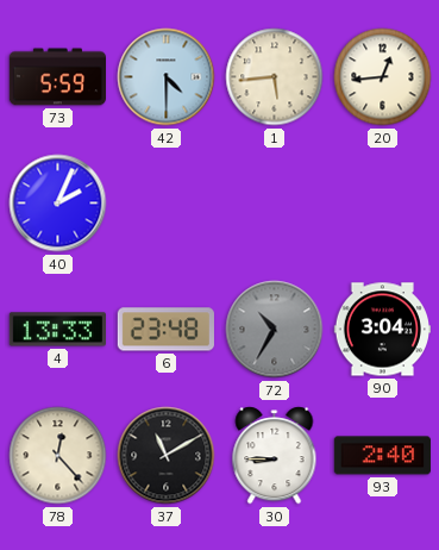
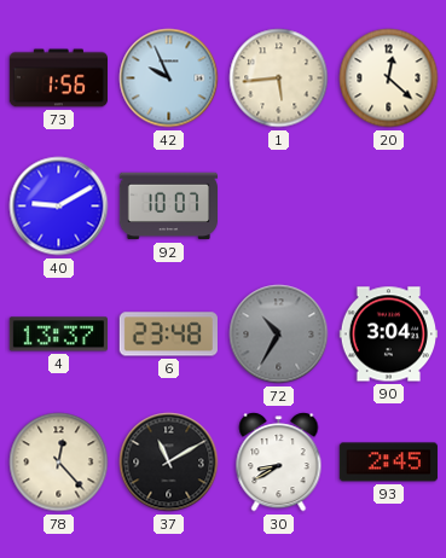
73: 5:59 -> 1:56
42: 4:30 -> 9:56
20: 12:44 -> 12:22
40: 2:04 -> 9:10
92: none -> 10:07
4: 13:33 -> 13:37
30: 8:45 -> 8:40
93: 2:40 -> 2:45
